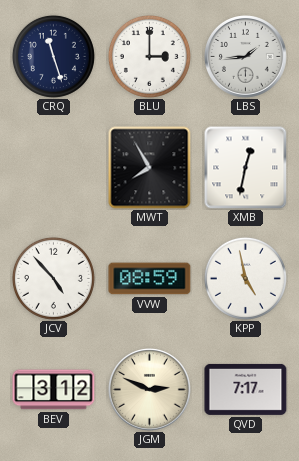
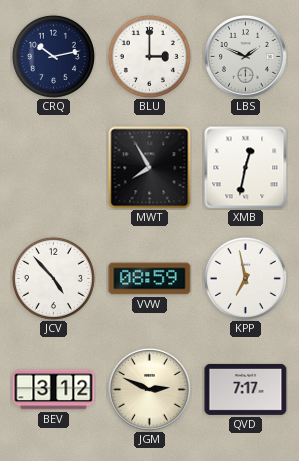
CRQ: 11:27 -> 10:13
LBS: 1:44 -> 1:49
KPP: 4:58 -> 6:58
